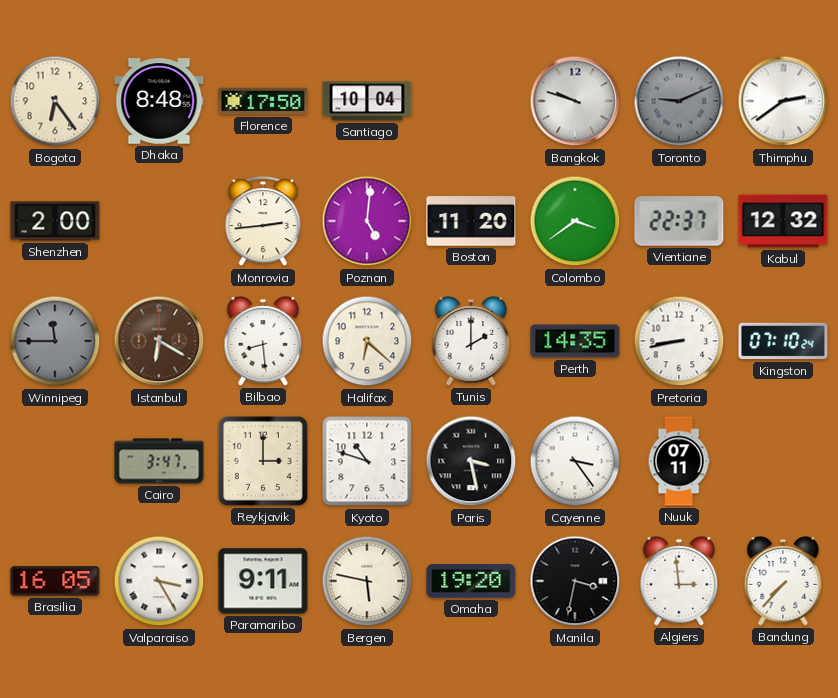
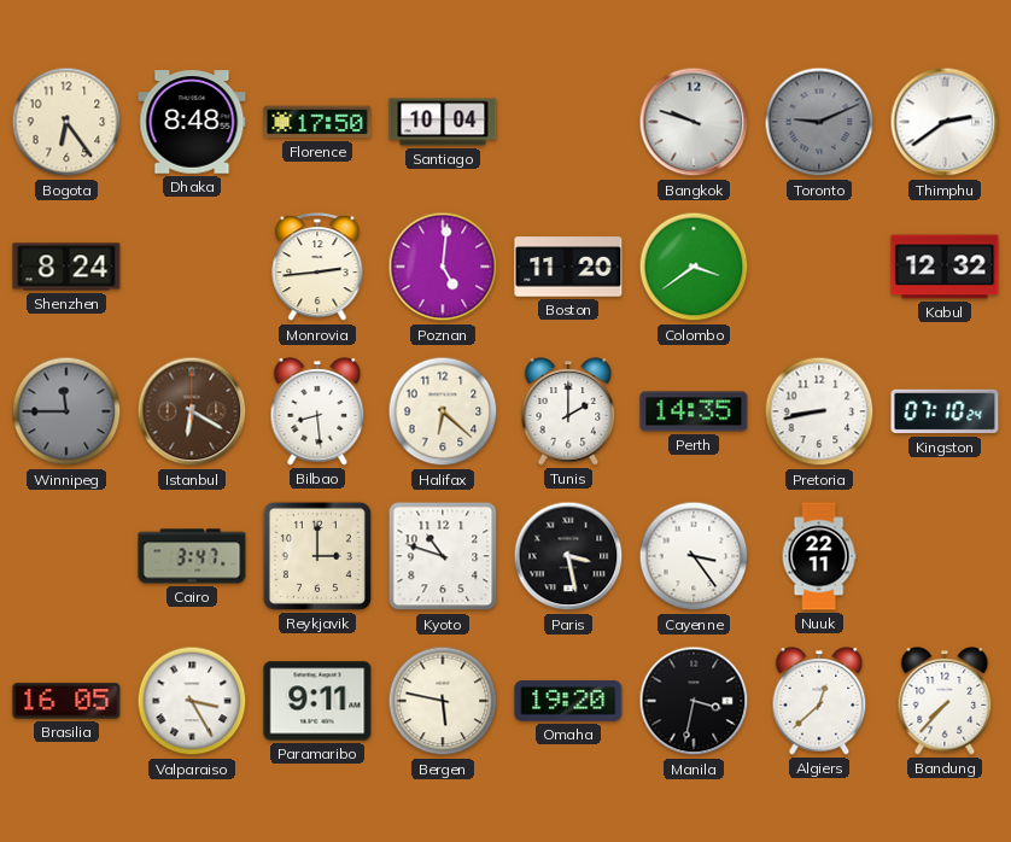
Shenzhen: 2:00 -> 8:24
Vientiane: 22:37 -> none
Nuuk: 07:11 -> 22:11
Algiers: 2:59 -> 12:38
